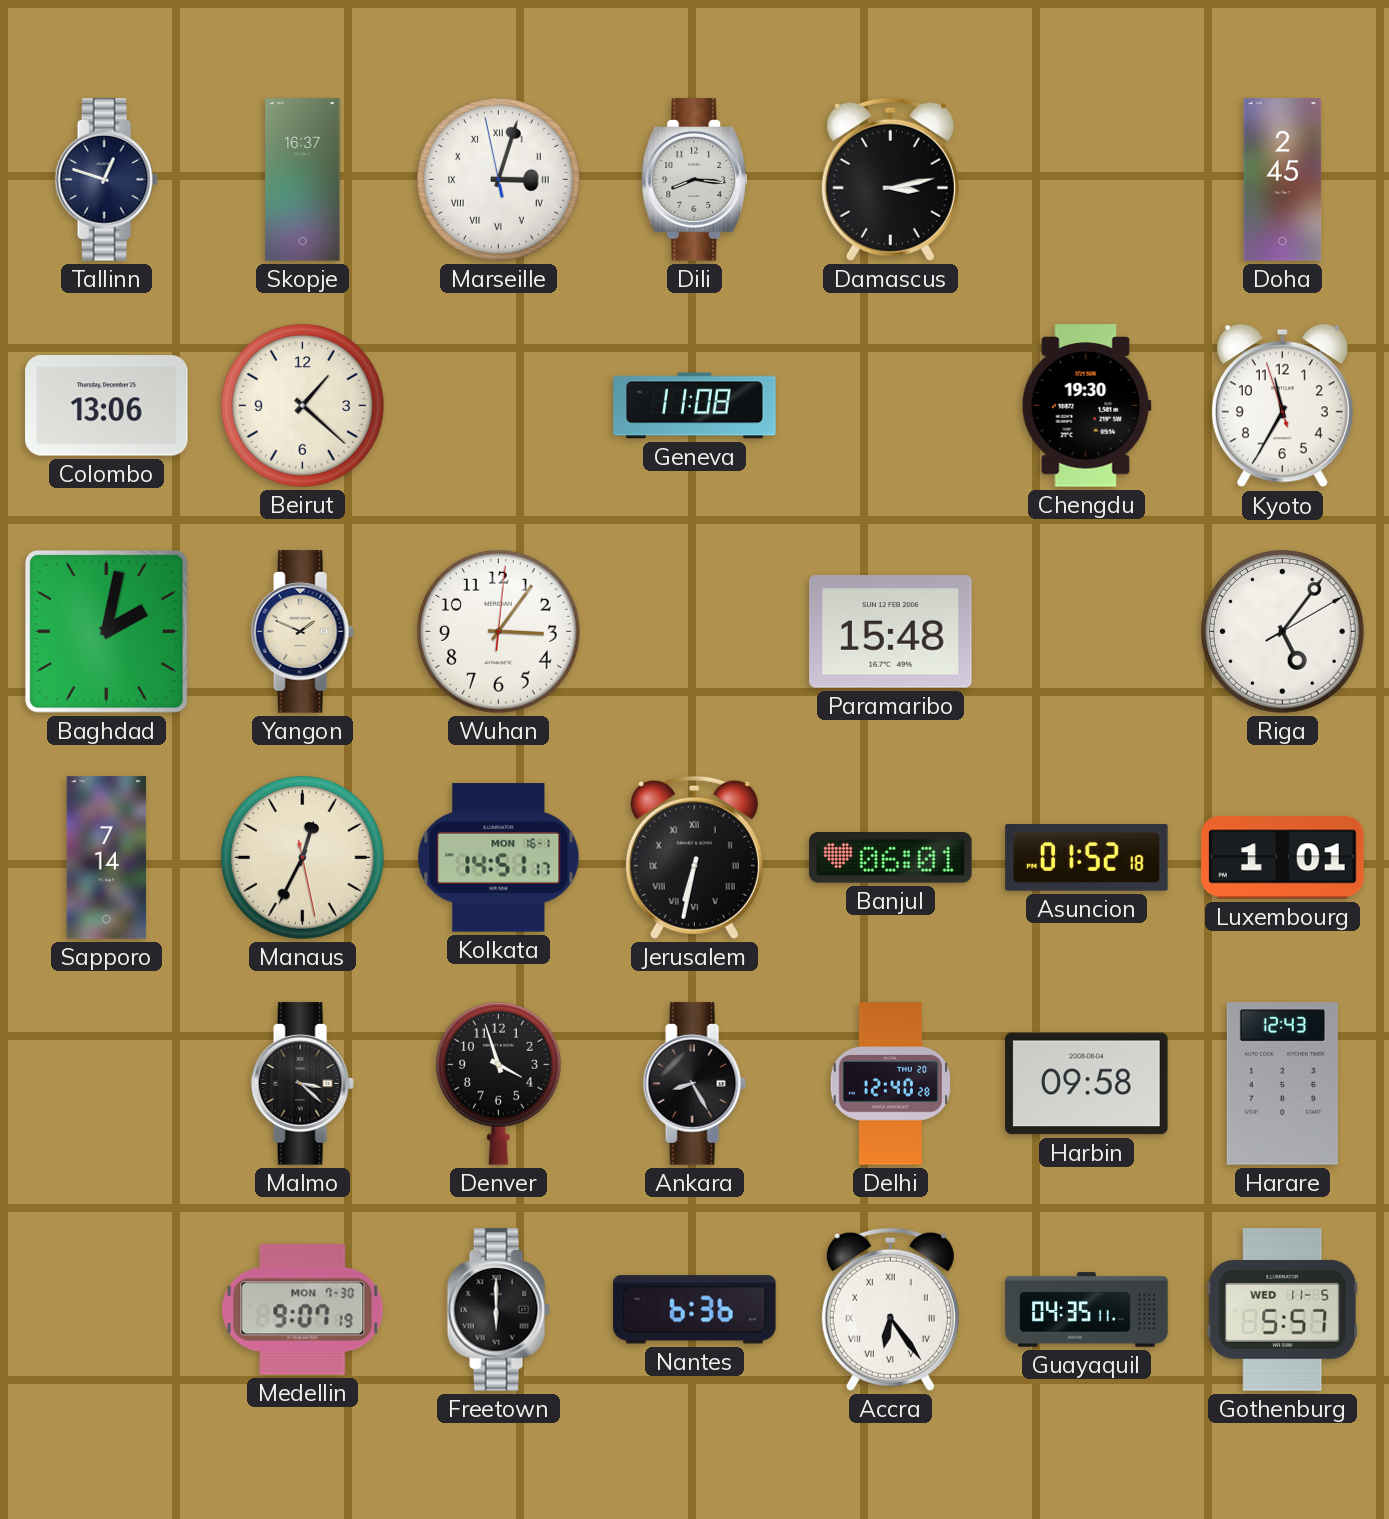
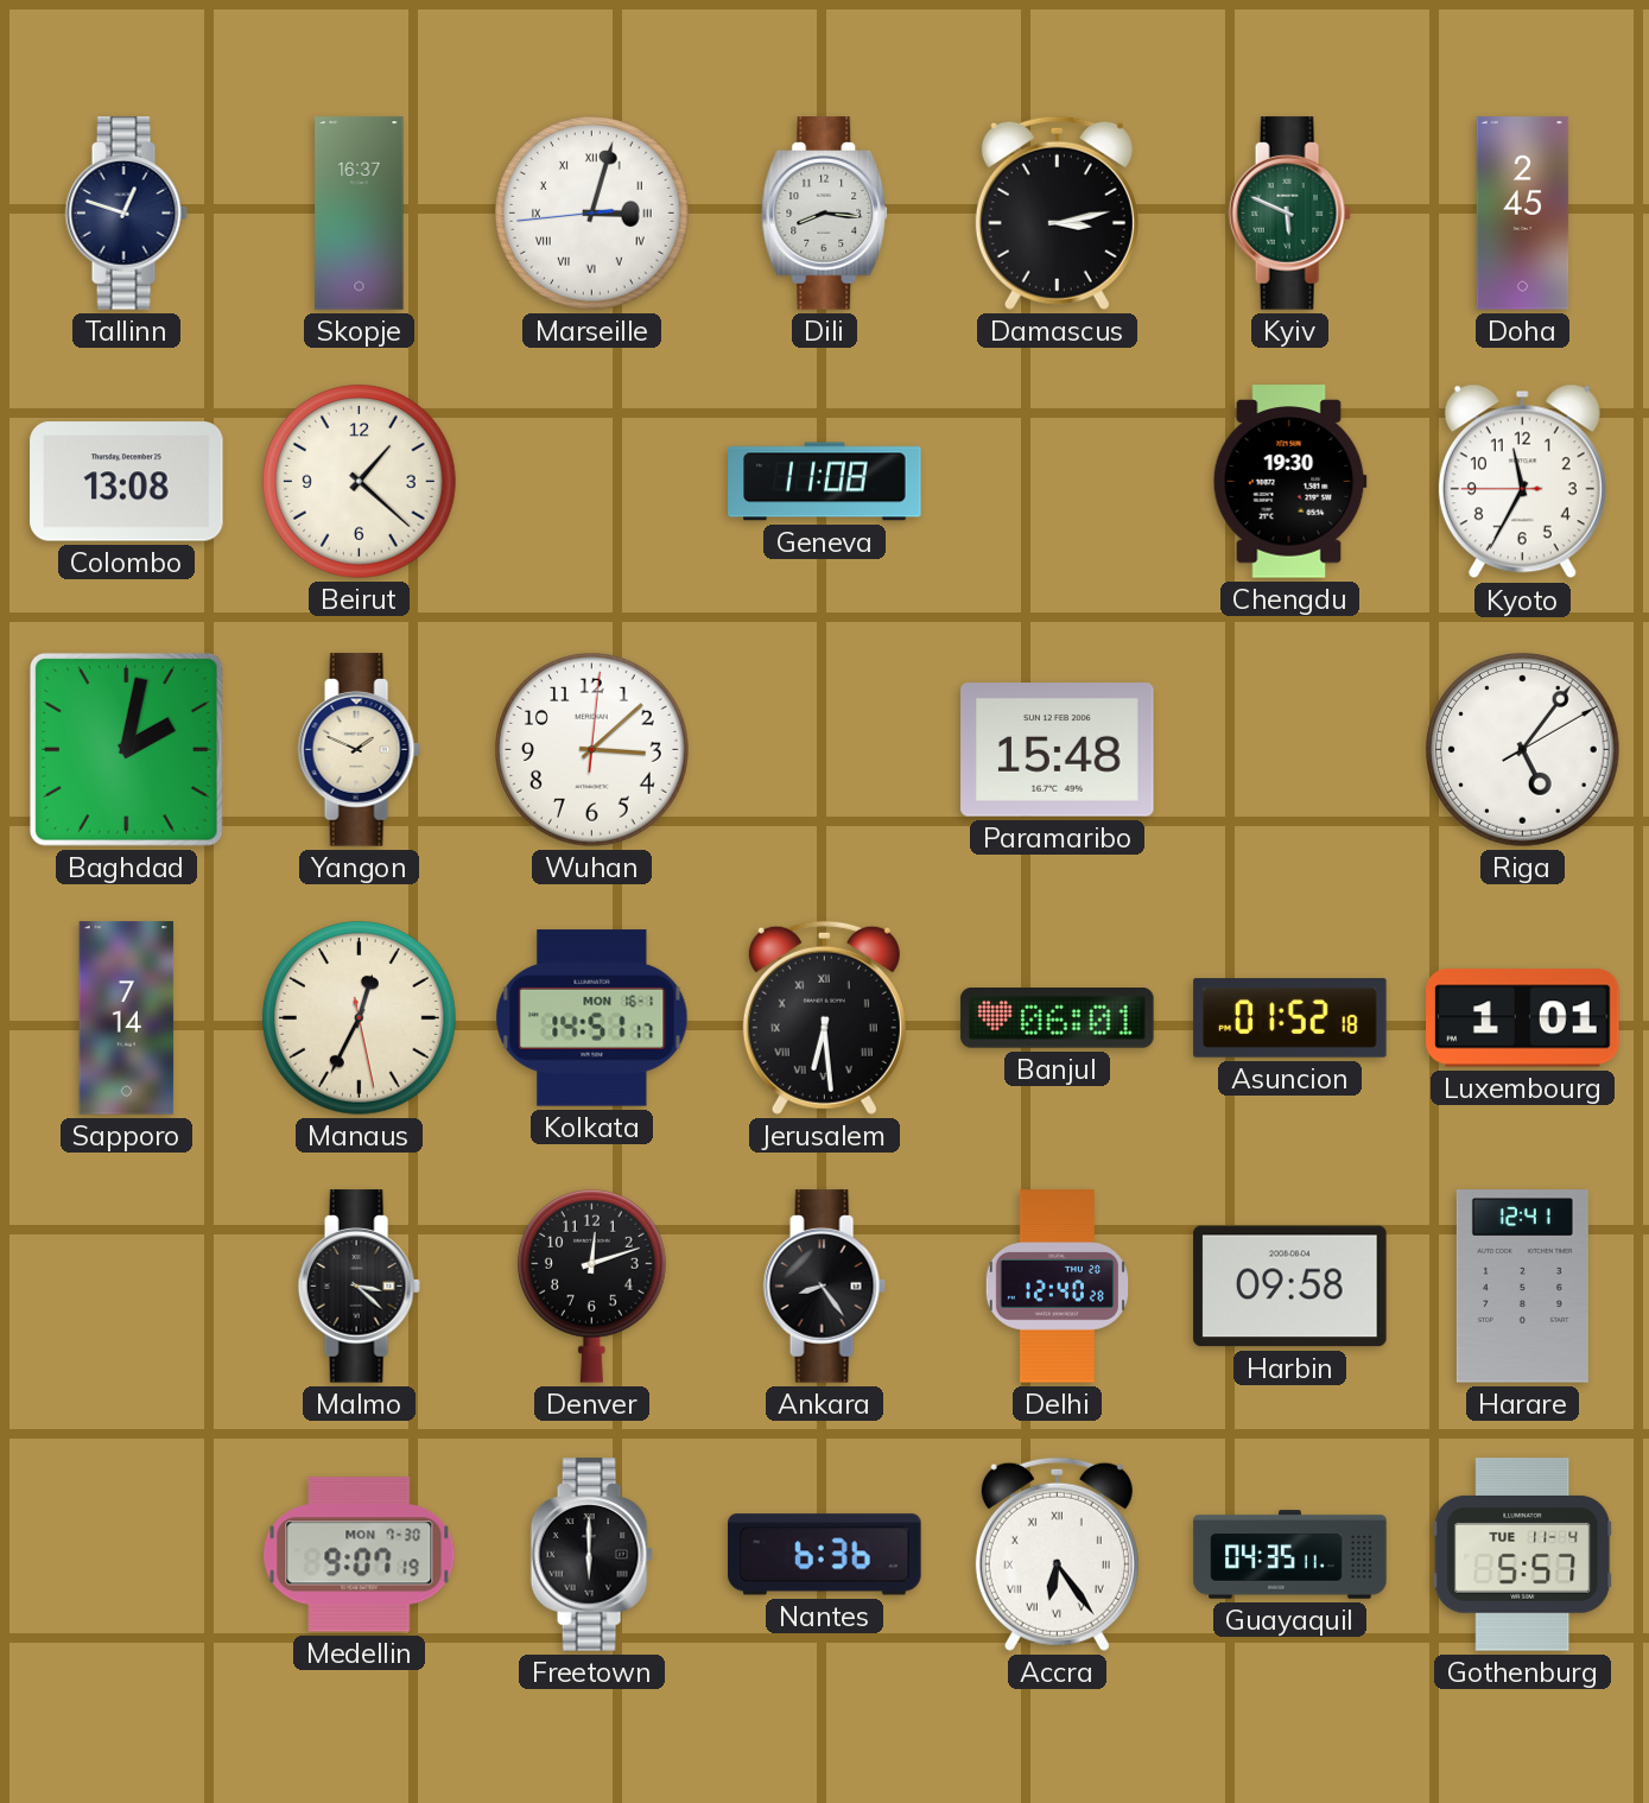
Marseille: 3:02:58 -> 3:02:44
Kyiv: none -> 5:49
Colombo: 13:06 -> 13:08
Kyoto: 11:34:57 -> 11:34:45
Wuhan: 3:06 -> 3:08
Jerusalem: 6:32 -> 6:29
Denver: 3:57 -> 12:12
Ankara: 8:25 -> 8:24
Harare: 12:43 -> 12:41
Gothenburg date: WED 11-5 -> TUE 11-4
